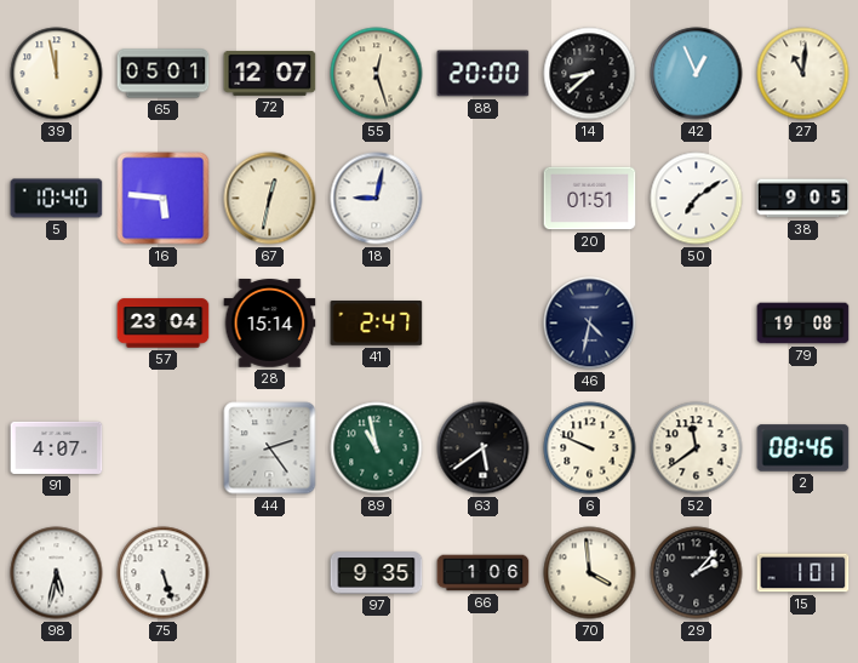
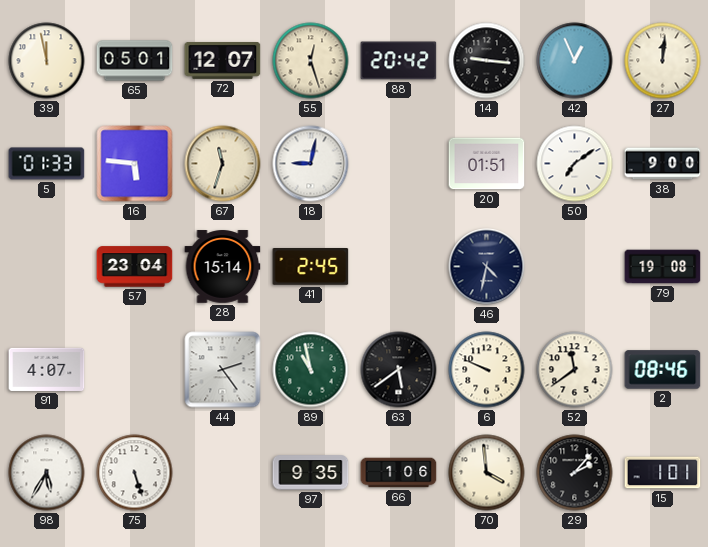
88: 20:00 -> 20:42
14: 8:38 -> 9:16
27: 11:01 -> 12:01
5: 10:40 -> 01:33
67: 12:32 -> 11:33
38: 9:05 -> 9:00
41: 2:47 -> 2:45
98: 5:32 -> 5:35
